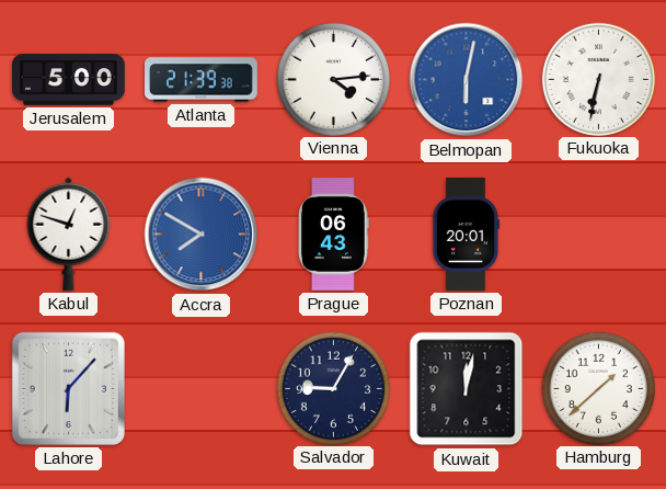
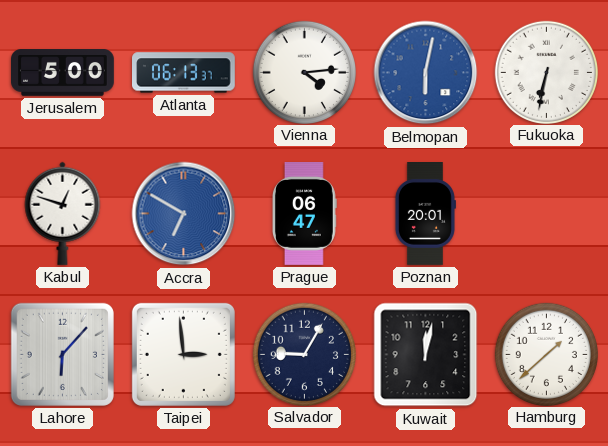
Atlanta: 21:39 -> 06:13
Accra: 7:50 -> 6:50
Prague: 06:43 -> 06:47
Taipei: none -> 2:59
